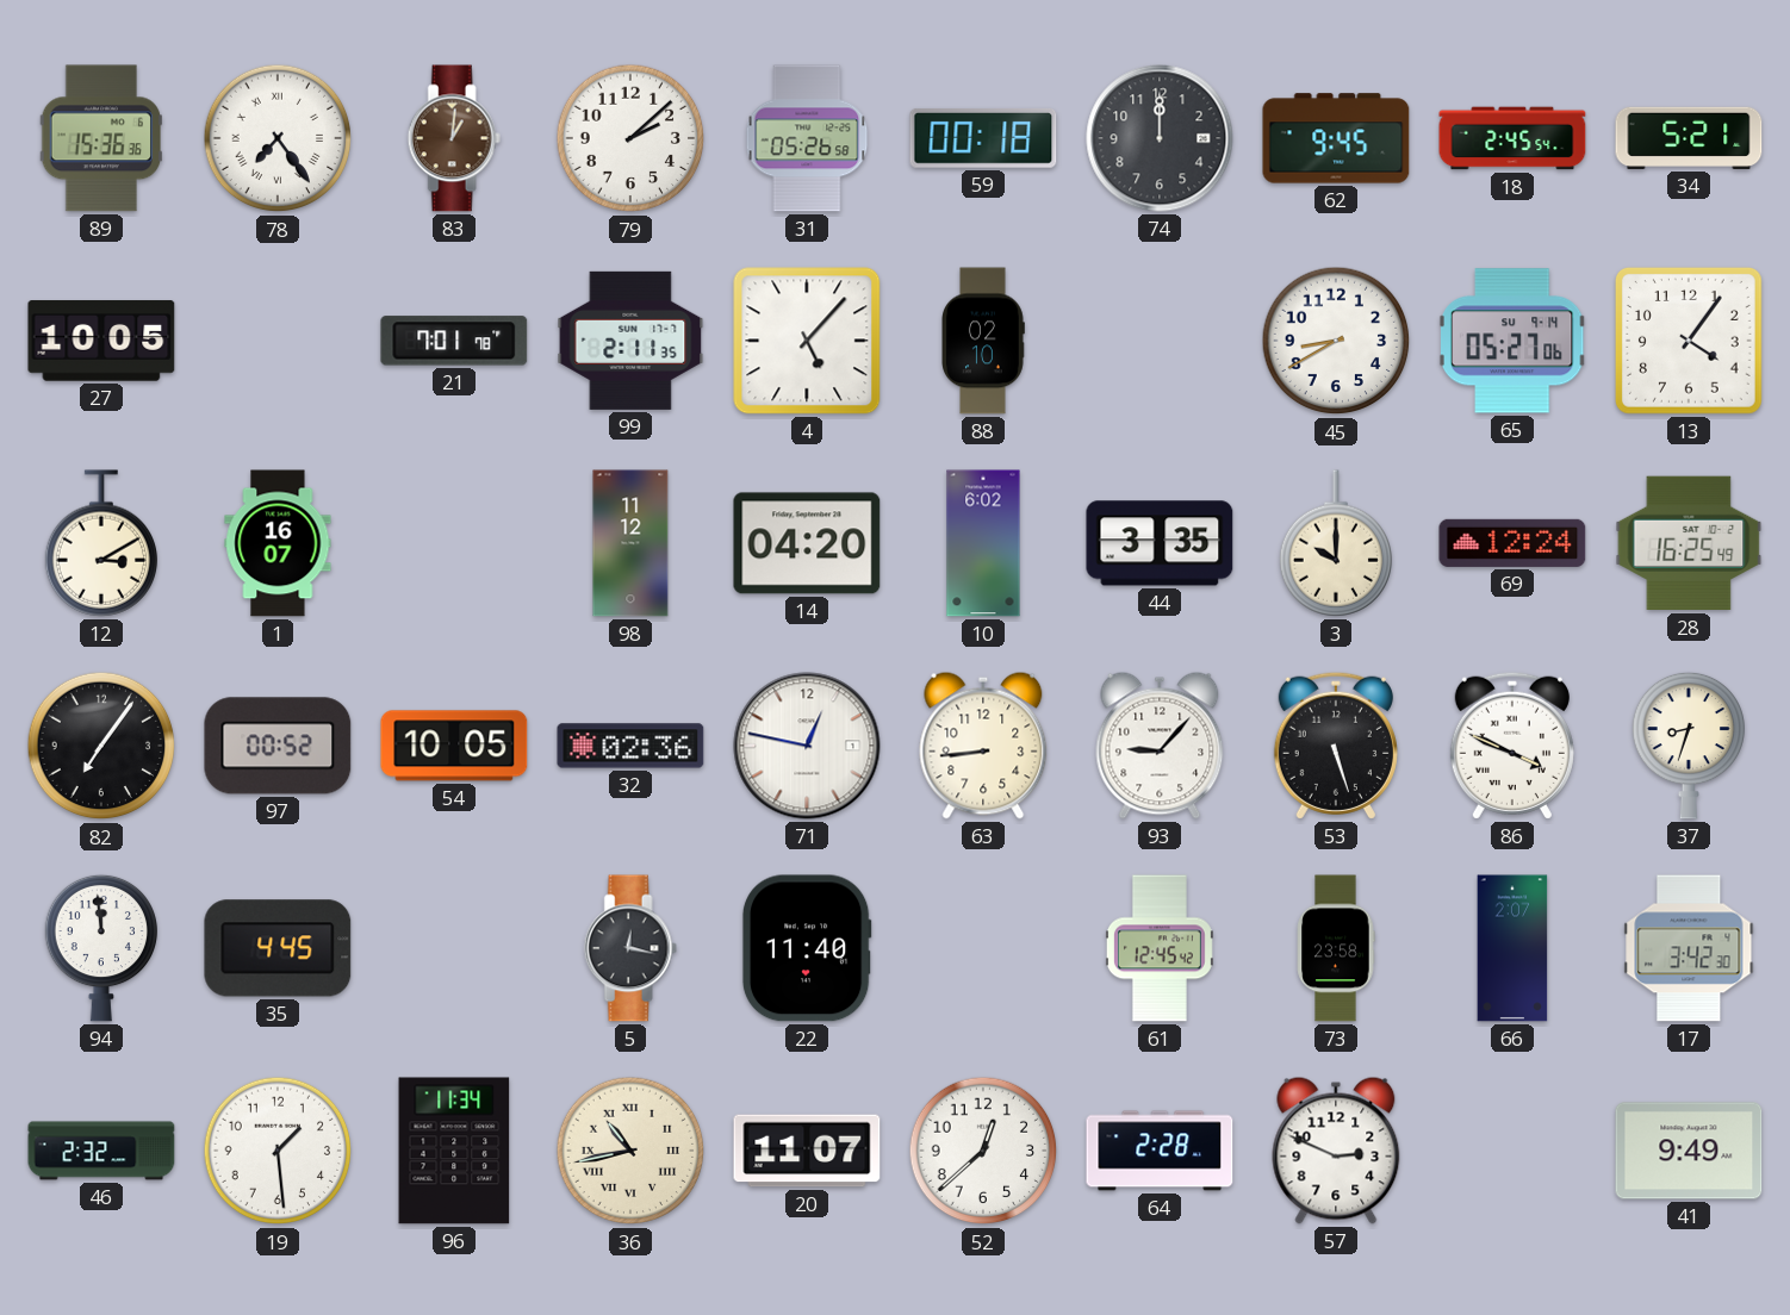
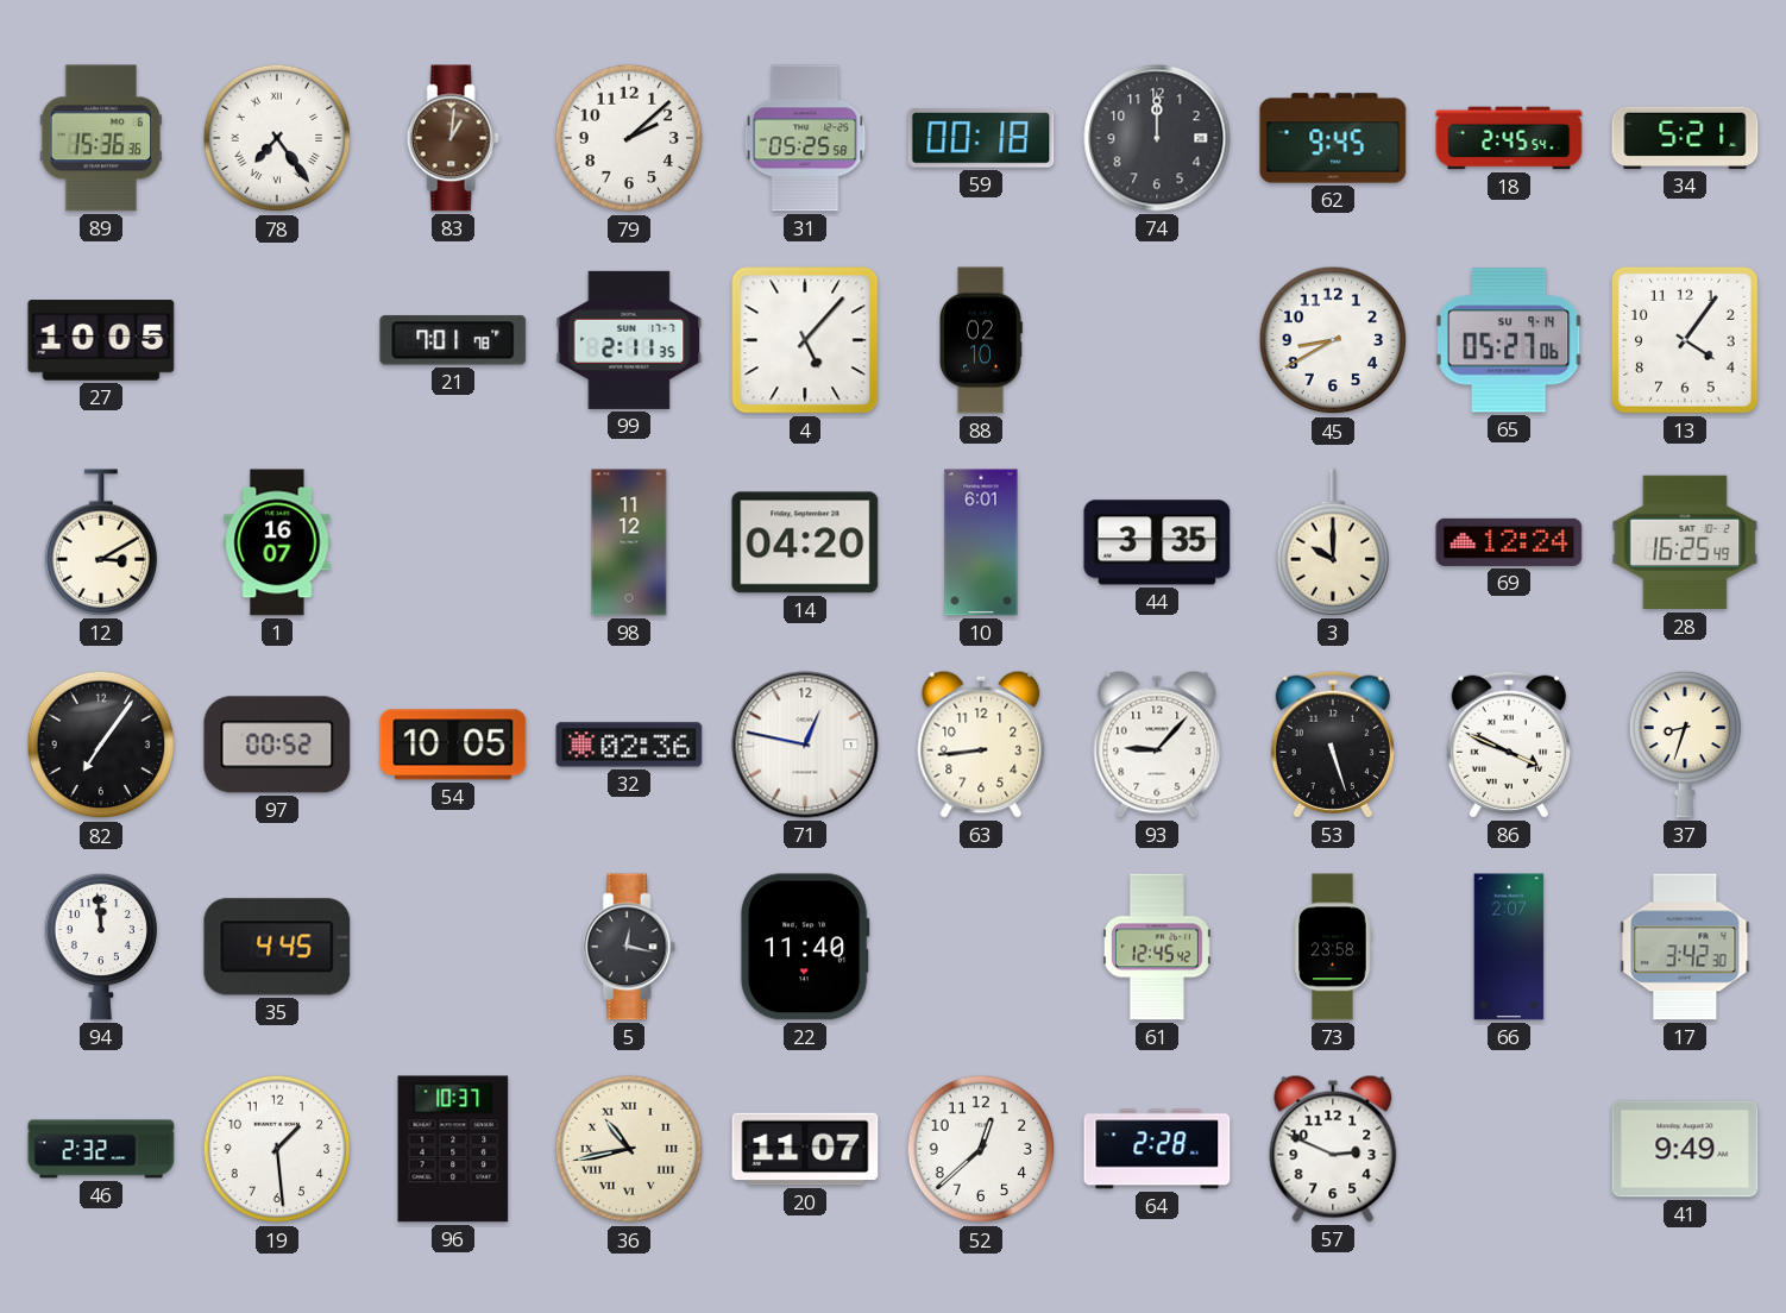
31: 05:26 -> 05:25
10: 6:02 -> 6:01
96: 11:34 -> 10:37
